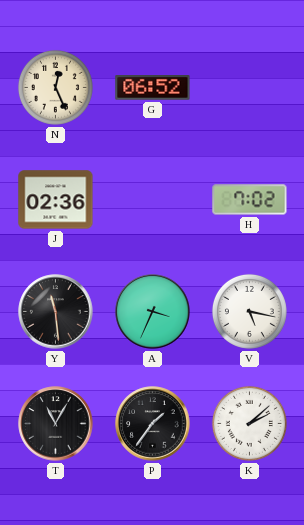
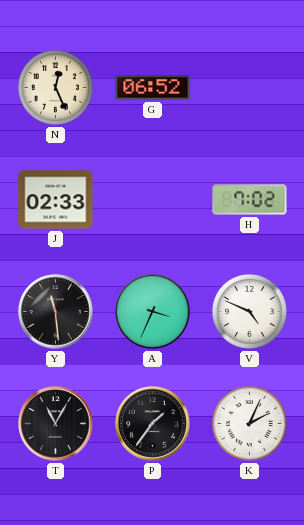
J: 02:36 -> 02:33
V: 5:17 -> 4:49
K: 2:08 -> 2:04
